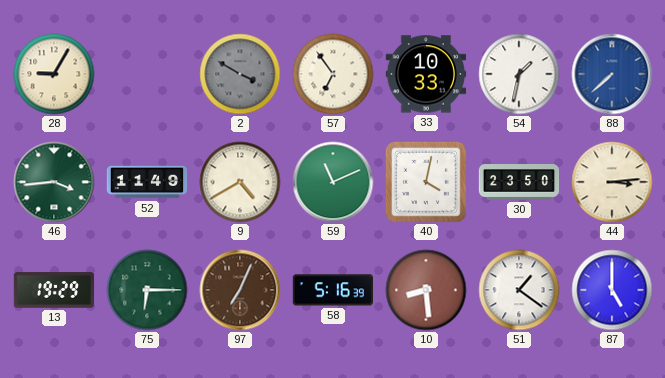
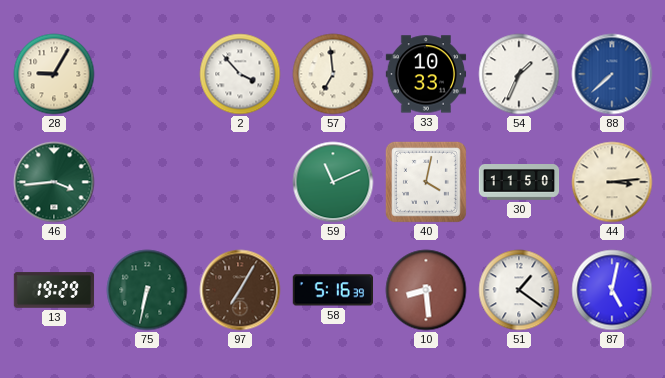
2: 3:50 -> 3:53
2 dial: grey -> white
57: 6:54 -> 6:59
54: 1:32 -> 1:34
52: 11:49 -> none
9: 4:40 -> none
30: 23:50 -> 11:50
75: 6:15 -> 6:32
97: 7:04 -> 7:05
87: 5:00 -> 5:02
